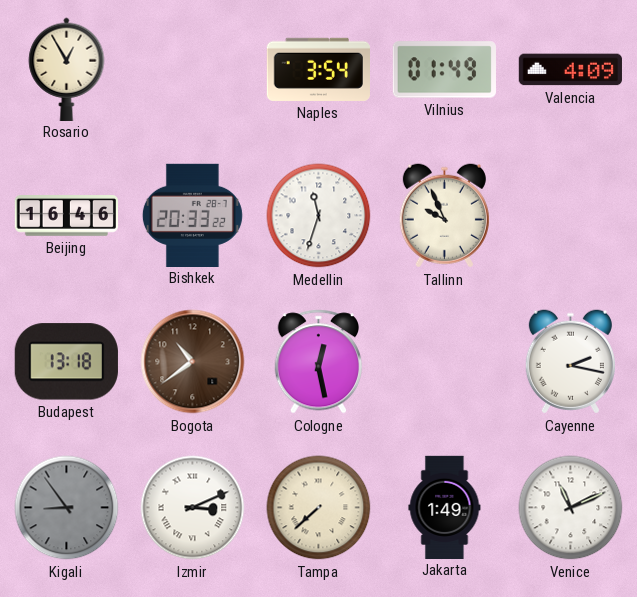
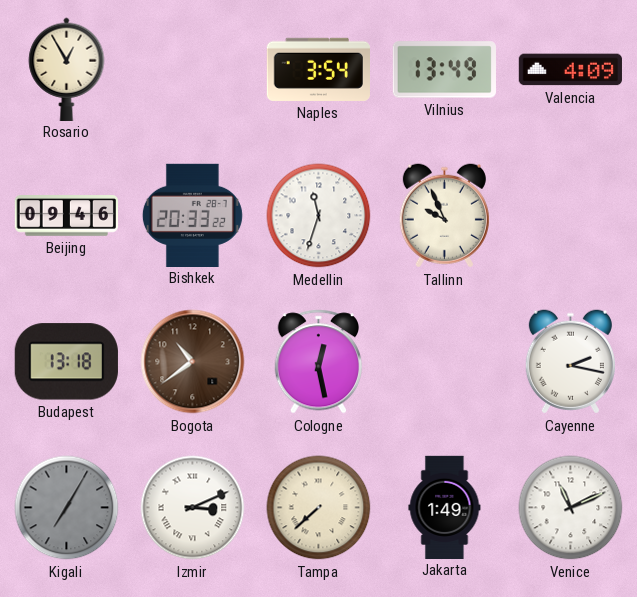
Vilnius: 01:49 -> 13:49
Beijing: 16:46 -> 09:46
Kigali: 8:54 -> 7:05
